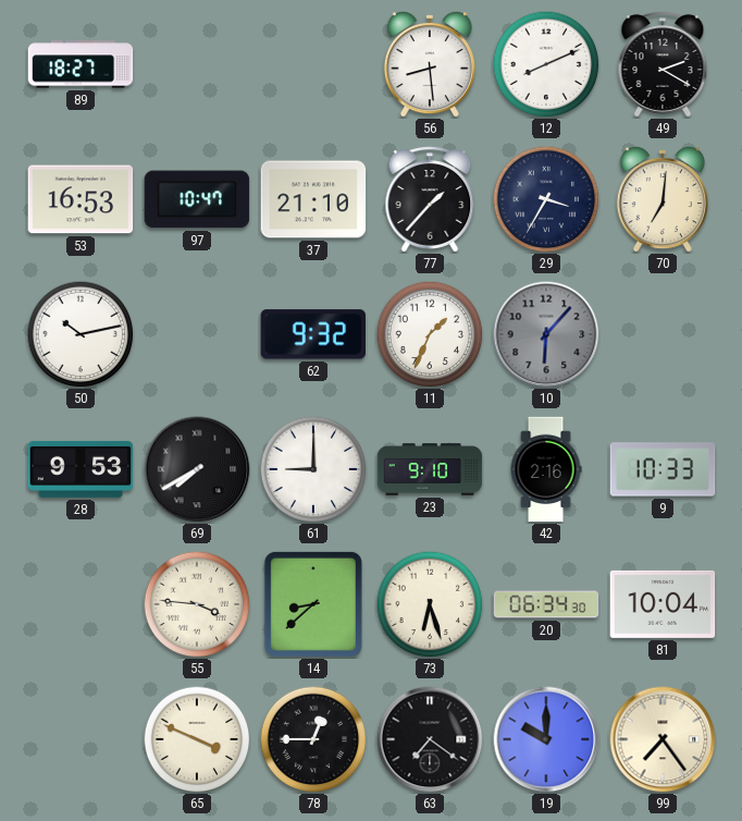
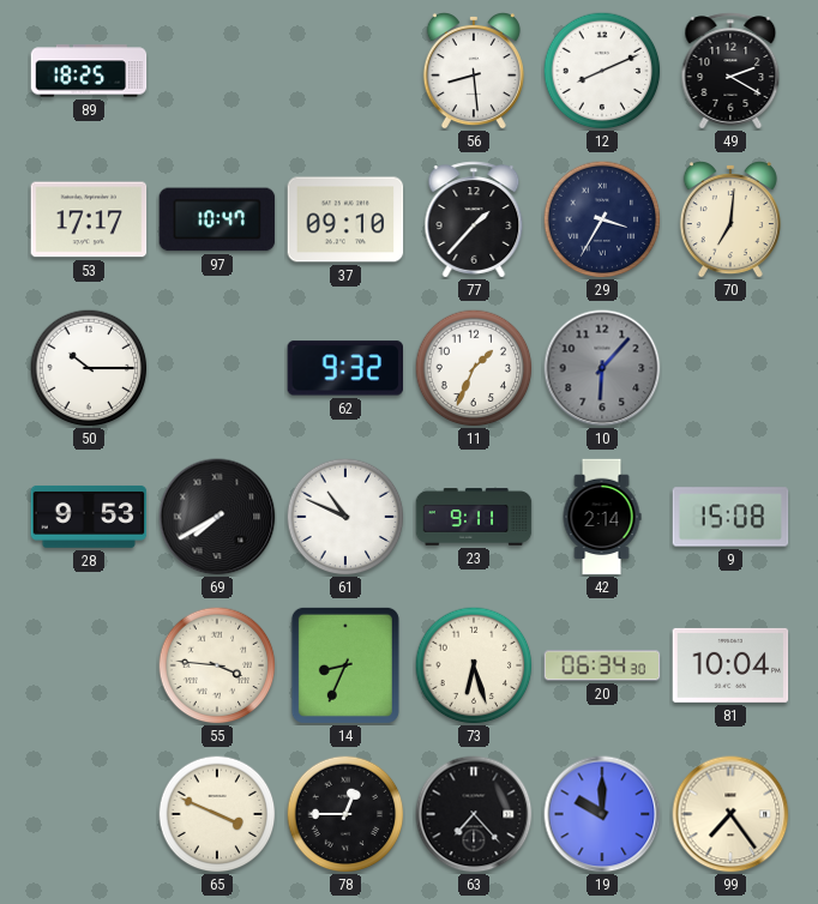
89: 18:27 -> 18:25
53: 16:53 -> 17:17
37: 21:10 -> 09:10
50: 10:13 -> 10:15
61: 9:00 -> 10:49
23: 9:10 -> 9:11
42: 2:16 -> 2:14
9: 10:33 -> 15:08
14: 8:38 -> 8:34
63: 7:21 -> 7:23
